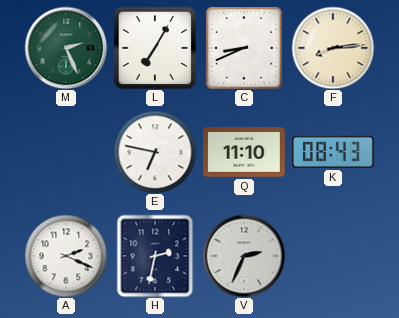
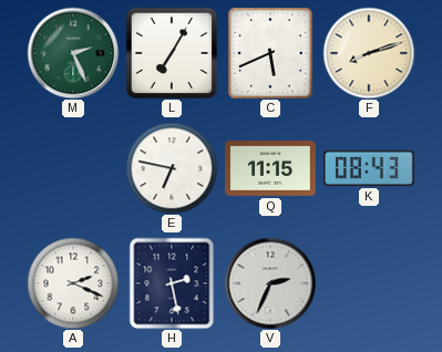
C: 8:41 -> 5:41
F: 8:14 -> 8:12
Q: 11:10 -> 11:15
H: 2:32 -> 2:28
